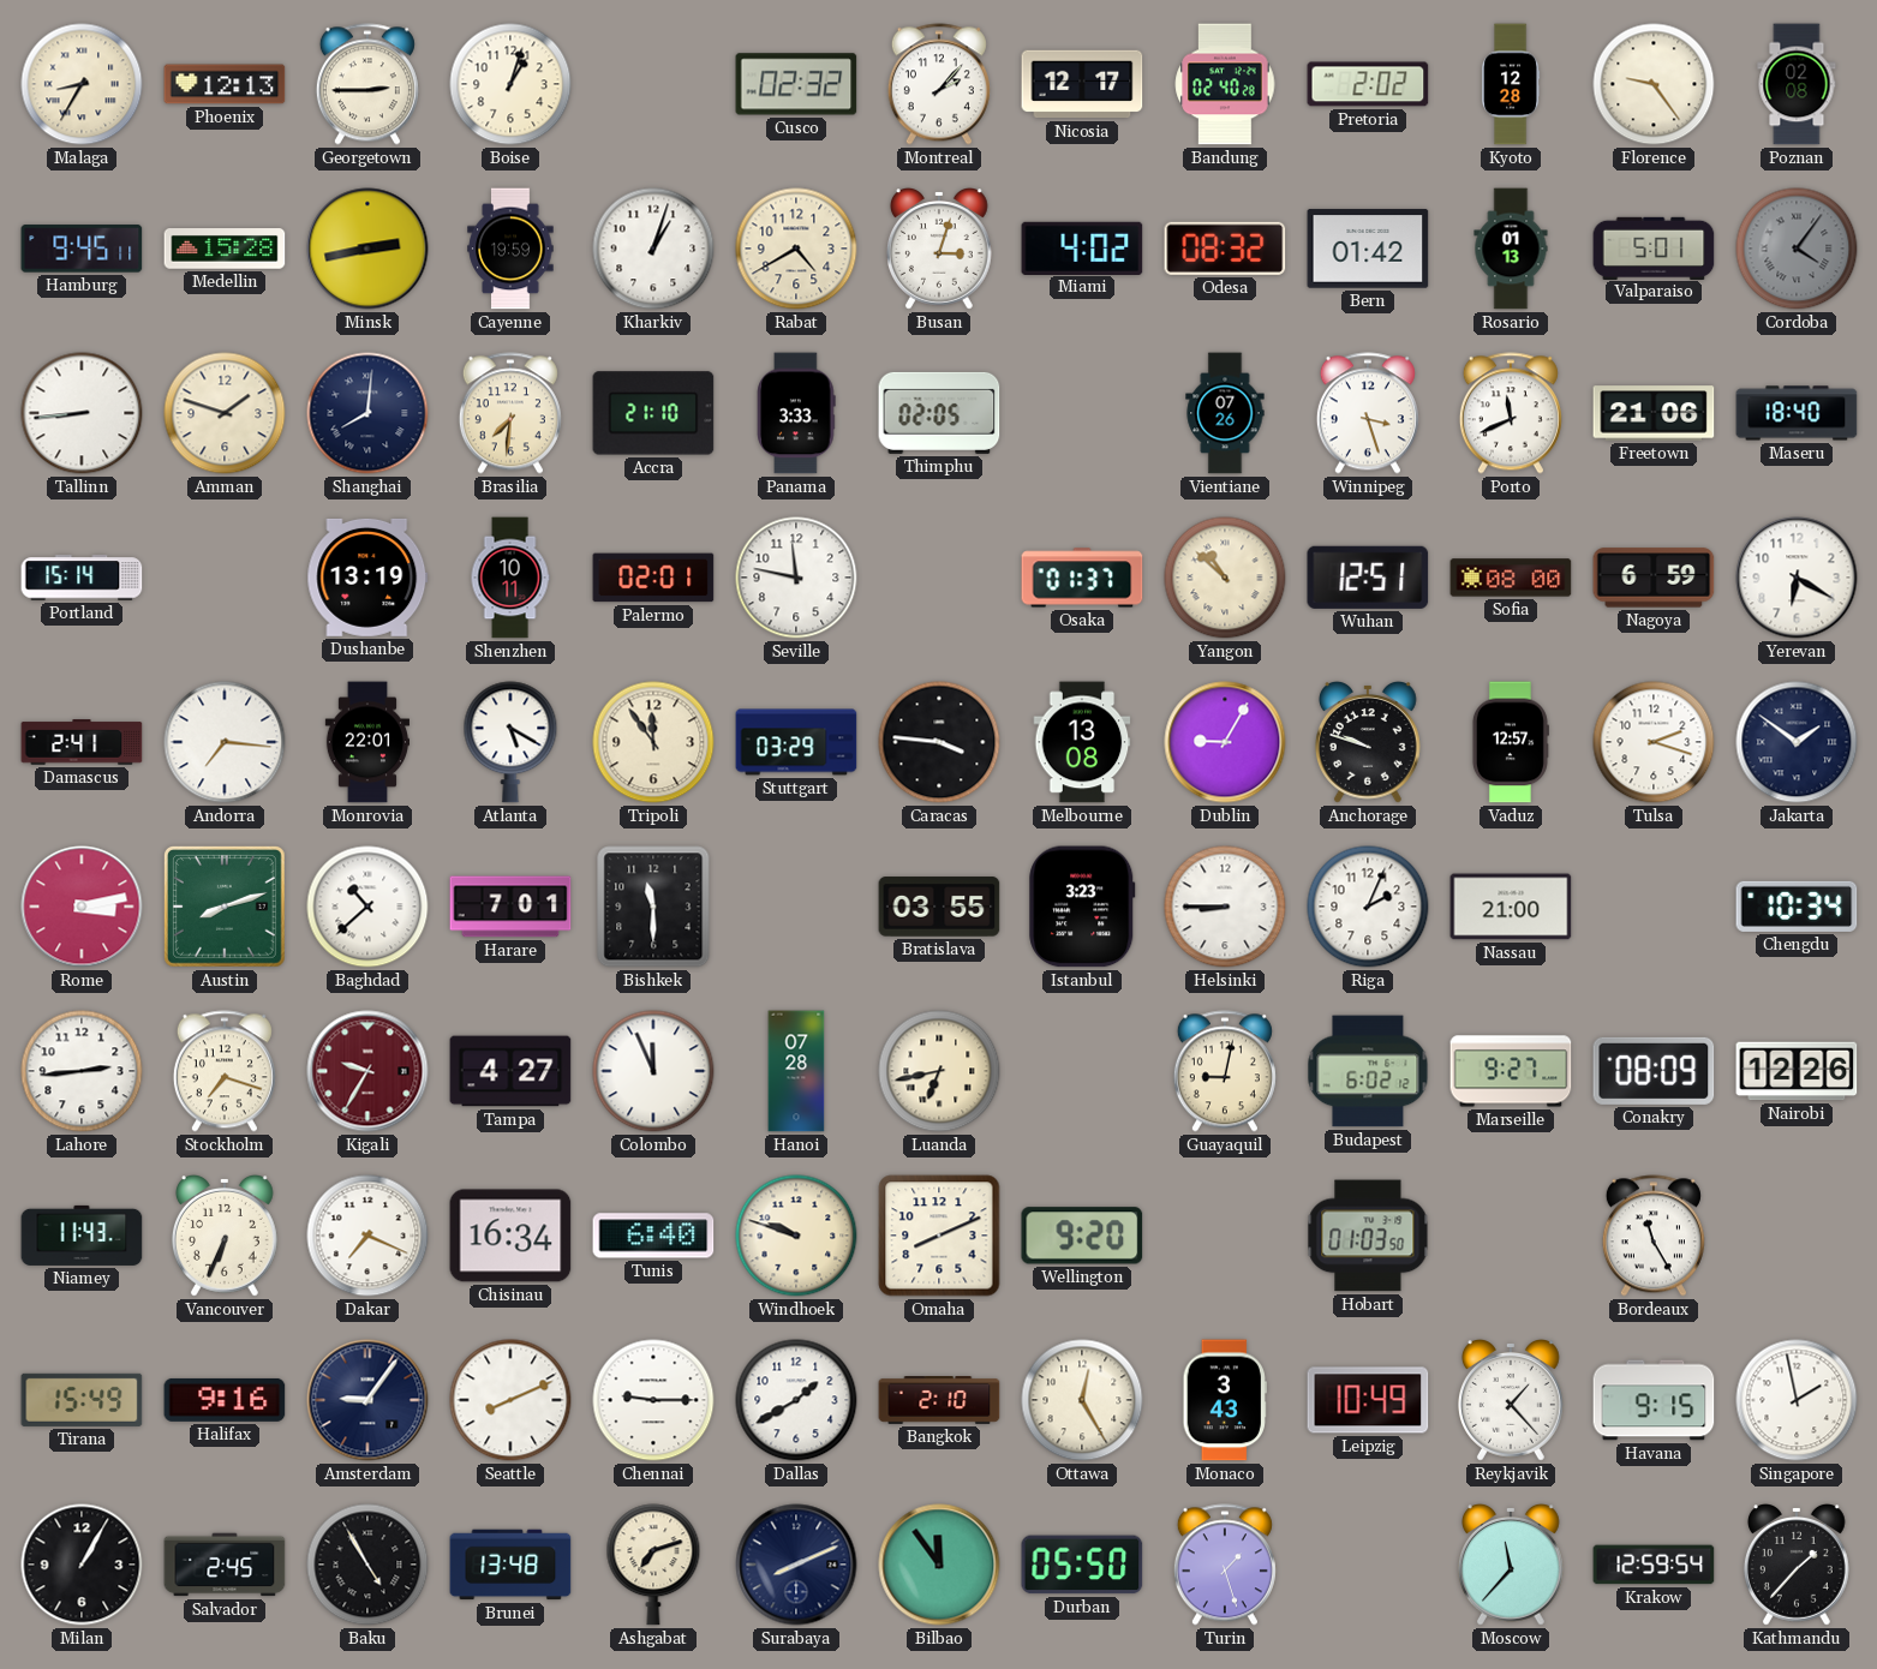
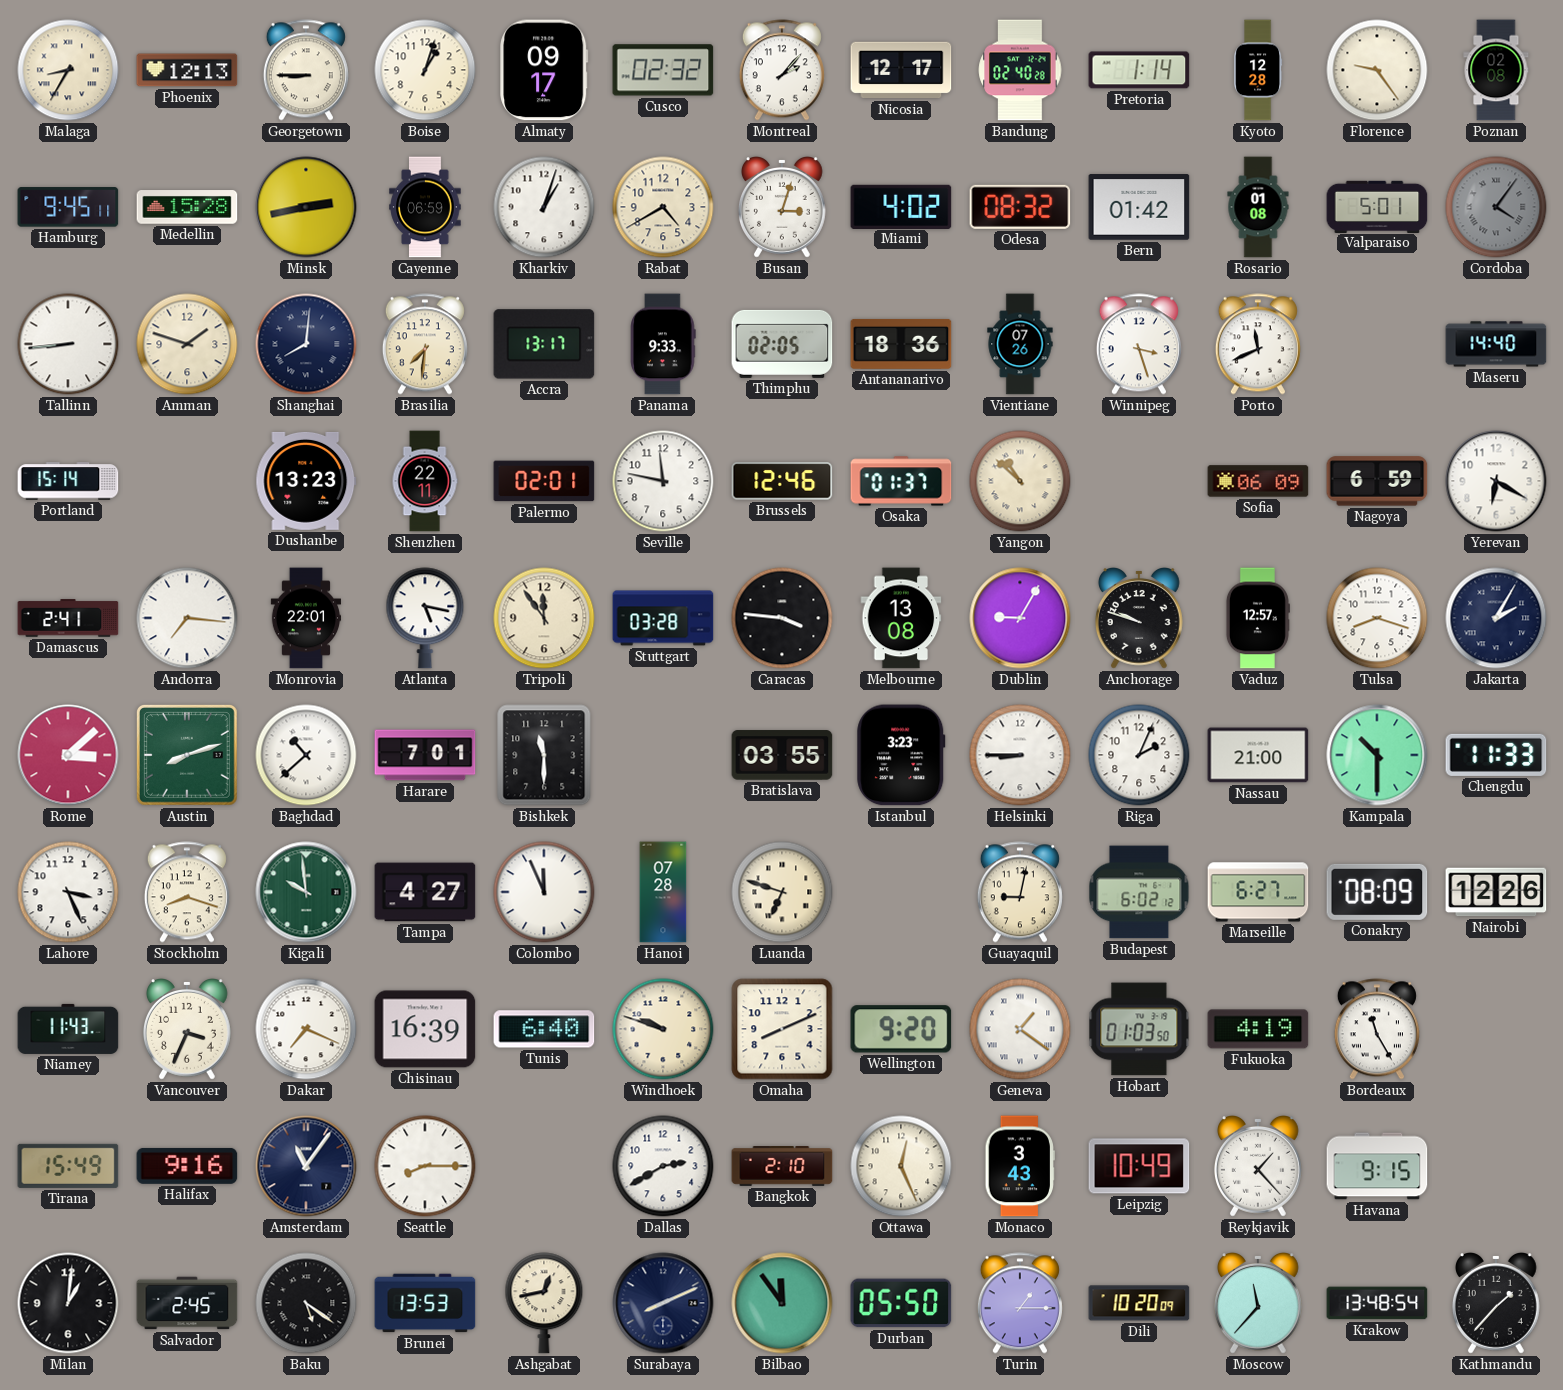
Georgetown: 2:45 -> 8:45
Almaty: none -> 09:17
Pretoria: 2:02 -> 1:14
Cayenne: 19:59 -> 06:59
Rosario: 01:13 -> 01:08
Accra: 21:10 -> 13:17
Panama: 3:33 -> 9:33
Antananarivo: none -> 18:36
Freetown: 21:06 -> none
Maseru: 18:40 -> 14:40
Dushanbe: 13:19 -> 13:23
Shenzhen: 10:11 -> 22:11
Brussels: none -> 12:46
Wuhan: 12:51 -> none
Sofia: 08:00 -> 06:09
Atlanta: 5:20 -> 5:17
Stuttgart: 03:29 -> 03:28
Tulsa: 2:18 -> 8:18
Jakarta: 1:51 -> 2:05
Rome: 3:13 -> 3:08
Kampala: none -> 10:30
Chengdu: 10:34 -> 11:33
Lahore: 2:44 -> 3:26
Stockholm: 7:18 -> 8:18
Kigali: 9:35 -> 9:59
Kigali dial: burgundy -> green
Luanda: 6:43 -> 6:48
Marseille: 9:27 -> 6:27
Vancouver: 6:34 -> 3:34
Chisinau: 16:34 -> 16:39
Geneva: none -> 1:21
Fukuoka: none -> 4:19
Amsterdam: 9:06 -> 11:06
Seattle: 8:11 -> 8:15
Chennai: 9:15 -> none
Dallas: 1:40 -> 2:40
Ottawa: 12:25 -> 12:26
Singapore: 1:58 -> none
Milan: 1:05 -> 1:01
Baku: 4:55 -> 5:21
Brunei: 13:48 -> 13:53
Ashgabat: 7:12 -> 12:43
Turin: 1:27 -> 1:15
Dili: none -> 10:20
Krakow: 12:59 -> 13:48
